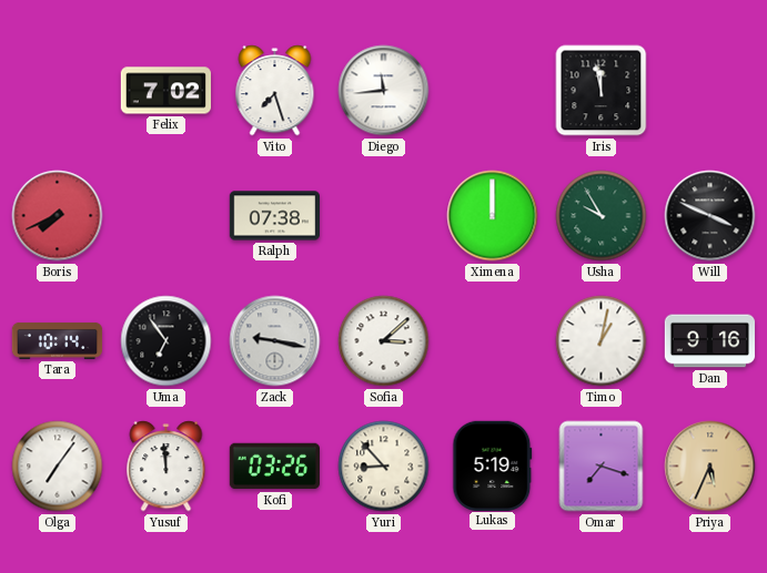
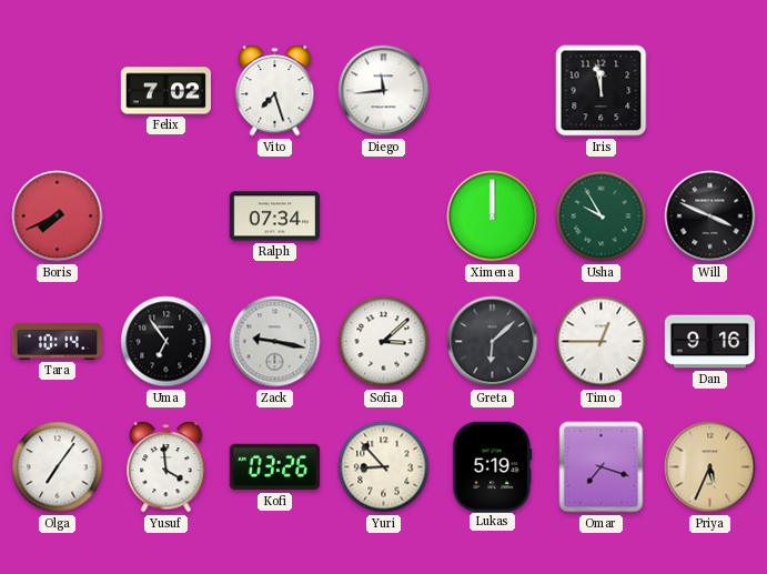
Ralph: 07:38 -> 07:34
Greta: none -> 6:08
Timo: 1:02 -> 12:45
Yusuf: 11:59 -> 3:59
